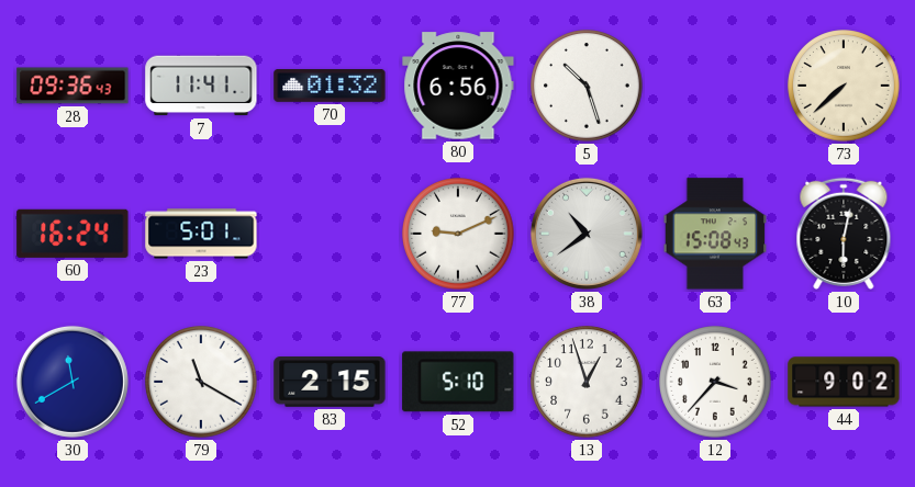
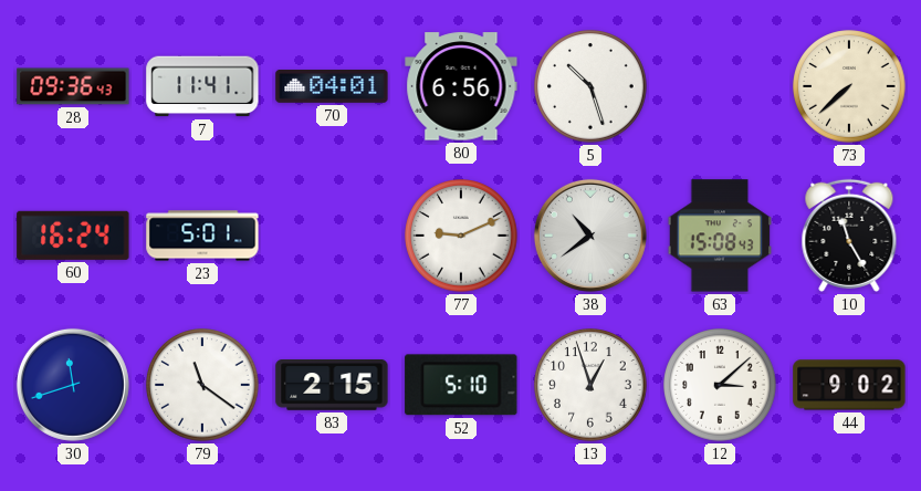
70: 01:32 -> 04:01
10: 6:02 -> 11:25
30: 11:40 -> 11:42
79: 11:20 -> 11:21
12: 3:37 -> 3:08
